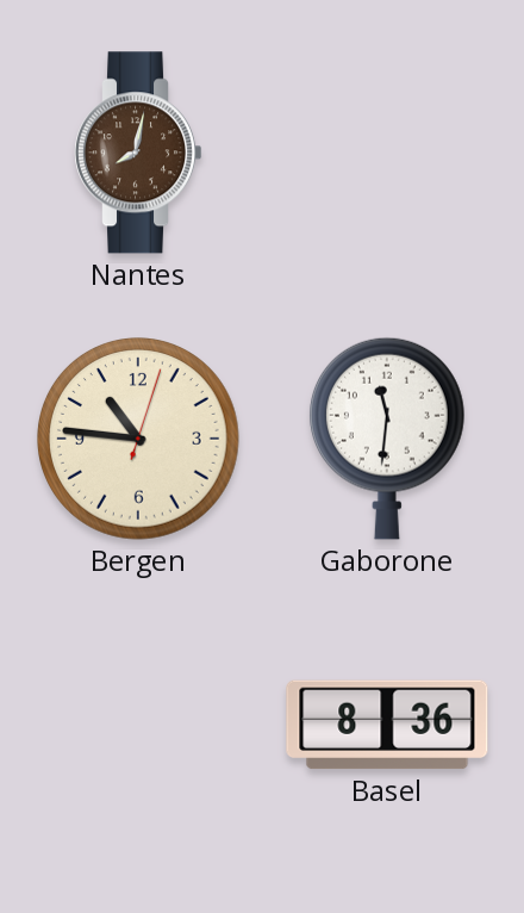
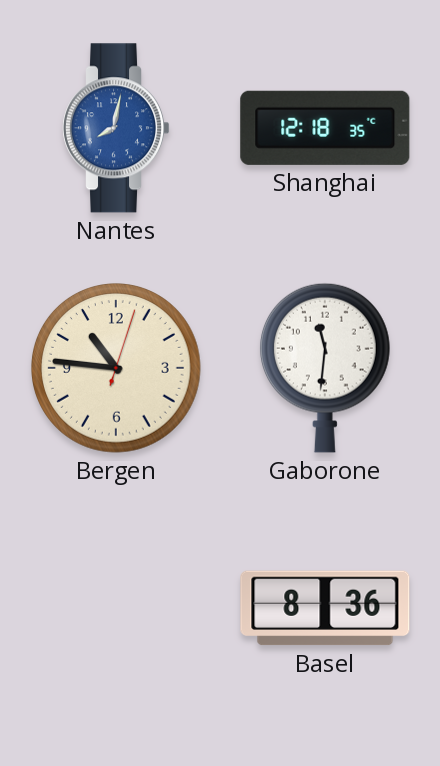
Nantes dial: brown -> blue
Shanghai: none -> 12:18
